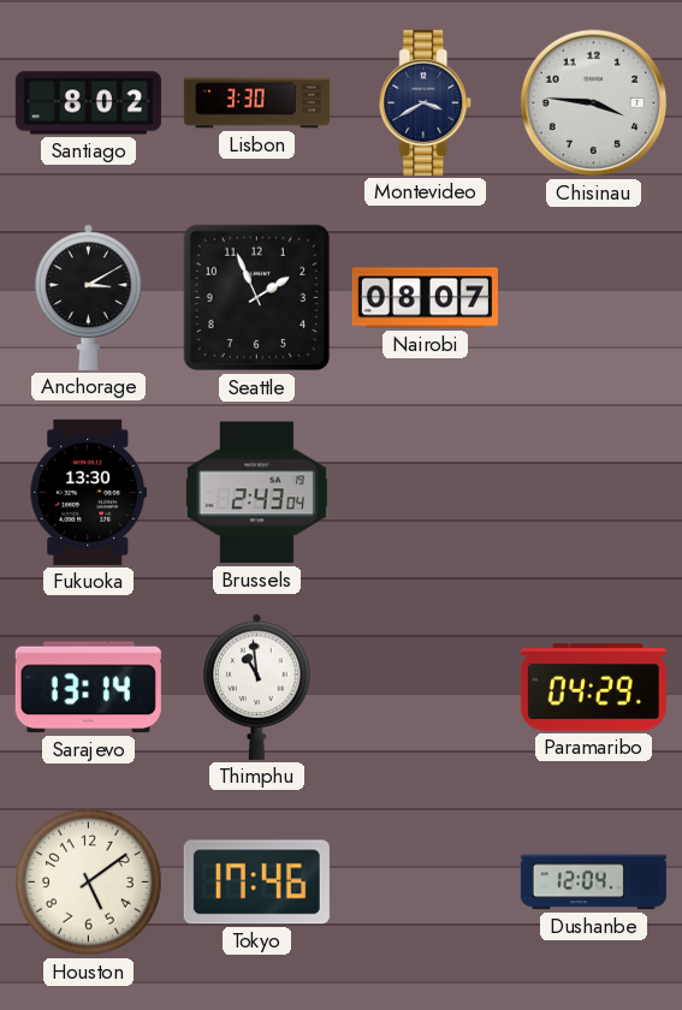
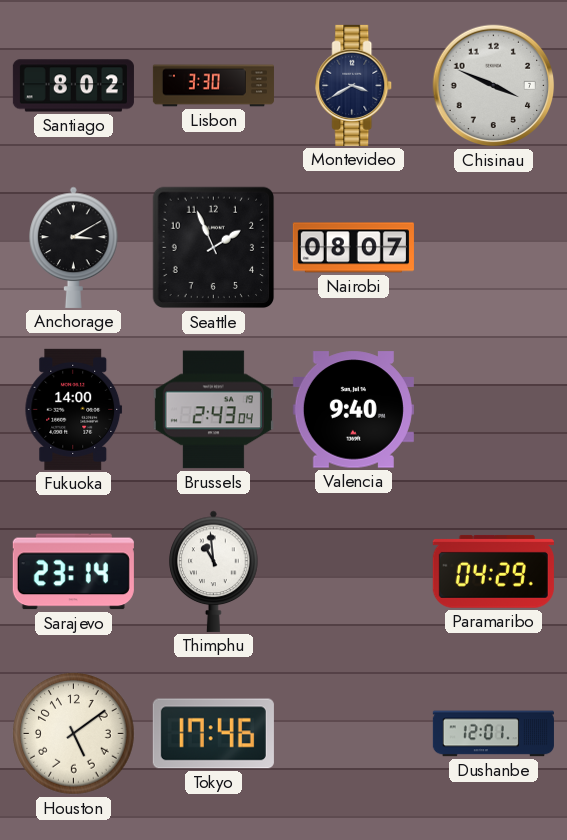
Chisinau: 3:46 -> 3:49
Fukuoka: 13:30 -> 14:00
Valencia: none -> 9:40
Sarajevo: 13:14 -> 23:14
Dushanbe: 12:04 -> 12:01
